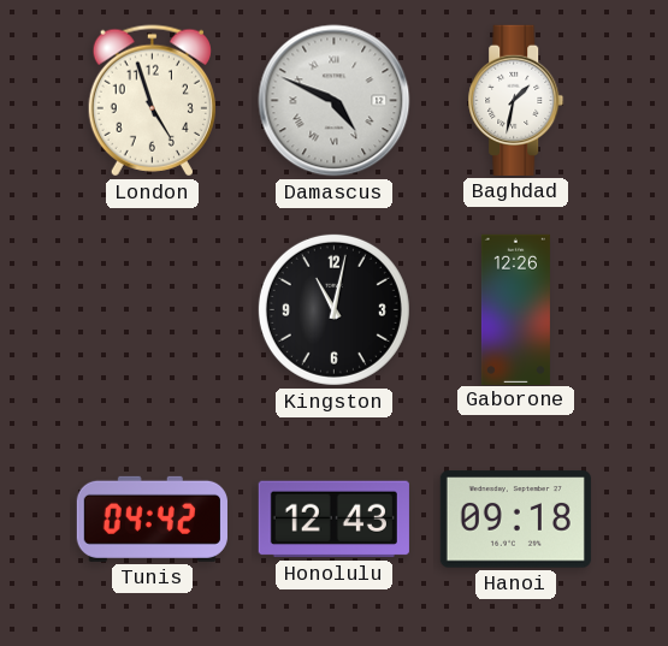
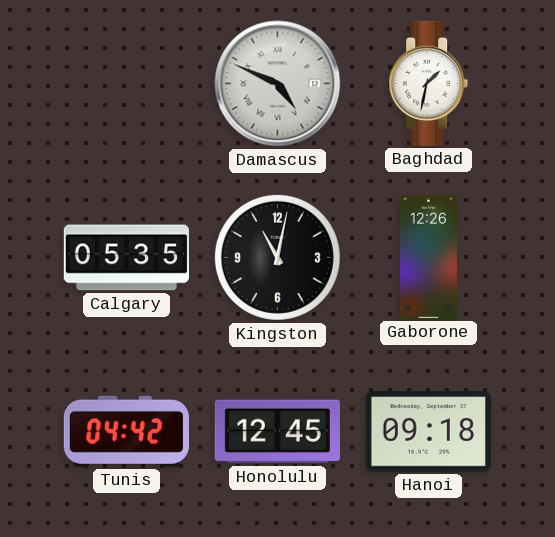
London: 4:57 -> none
Calgary: none -> 05:35
Honolulu: 12:43 -> 12:45
